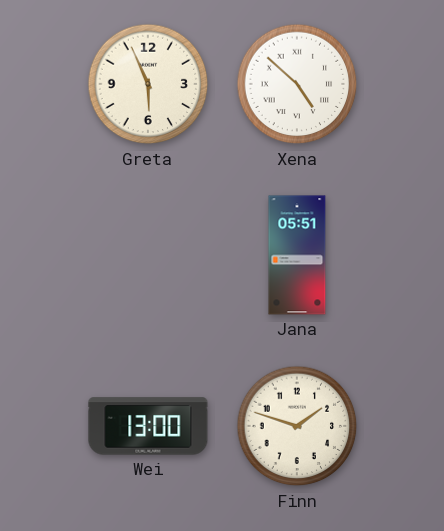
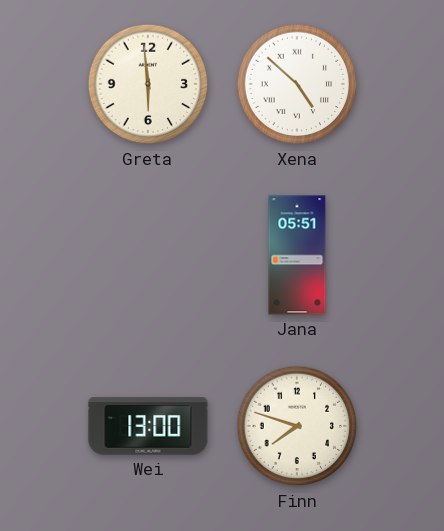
Greta: 5:56 -> 5:59
Finn: 1:48 -> 7:48
